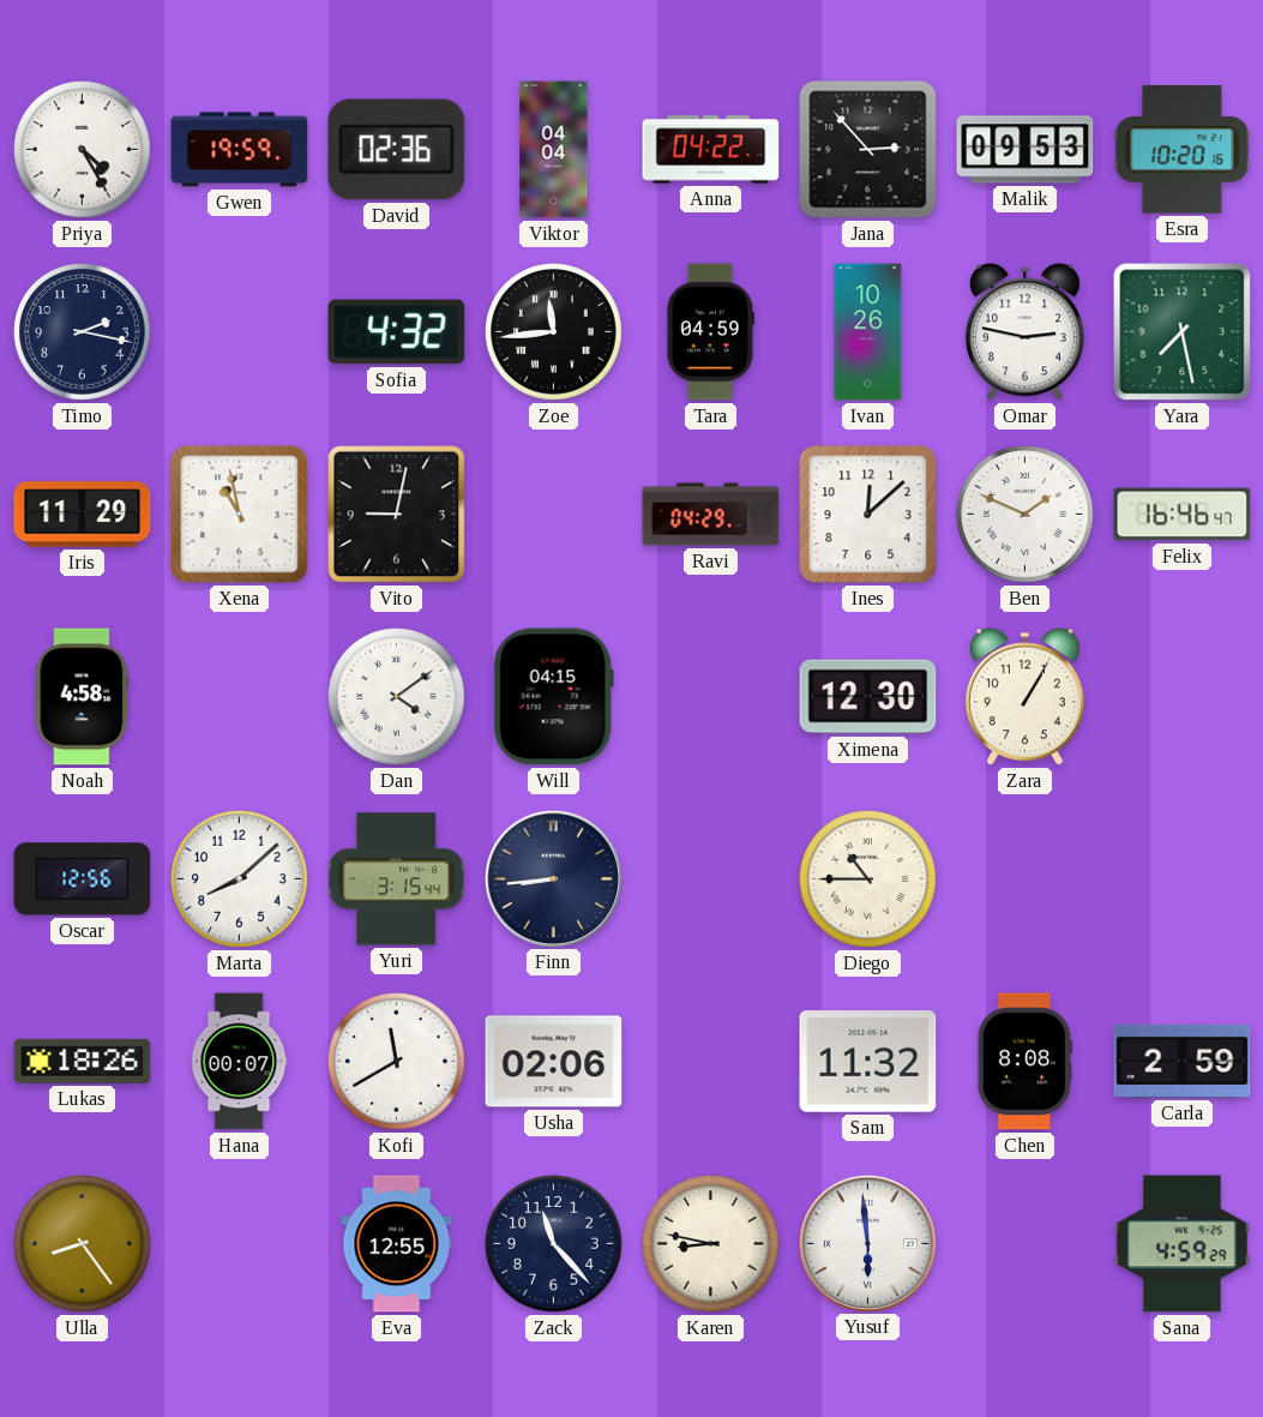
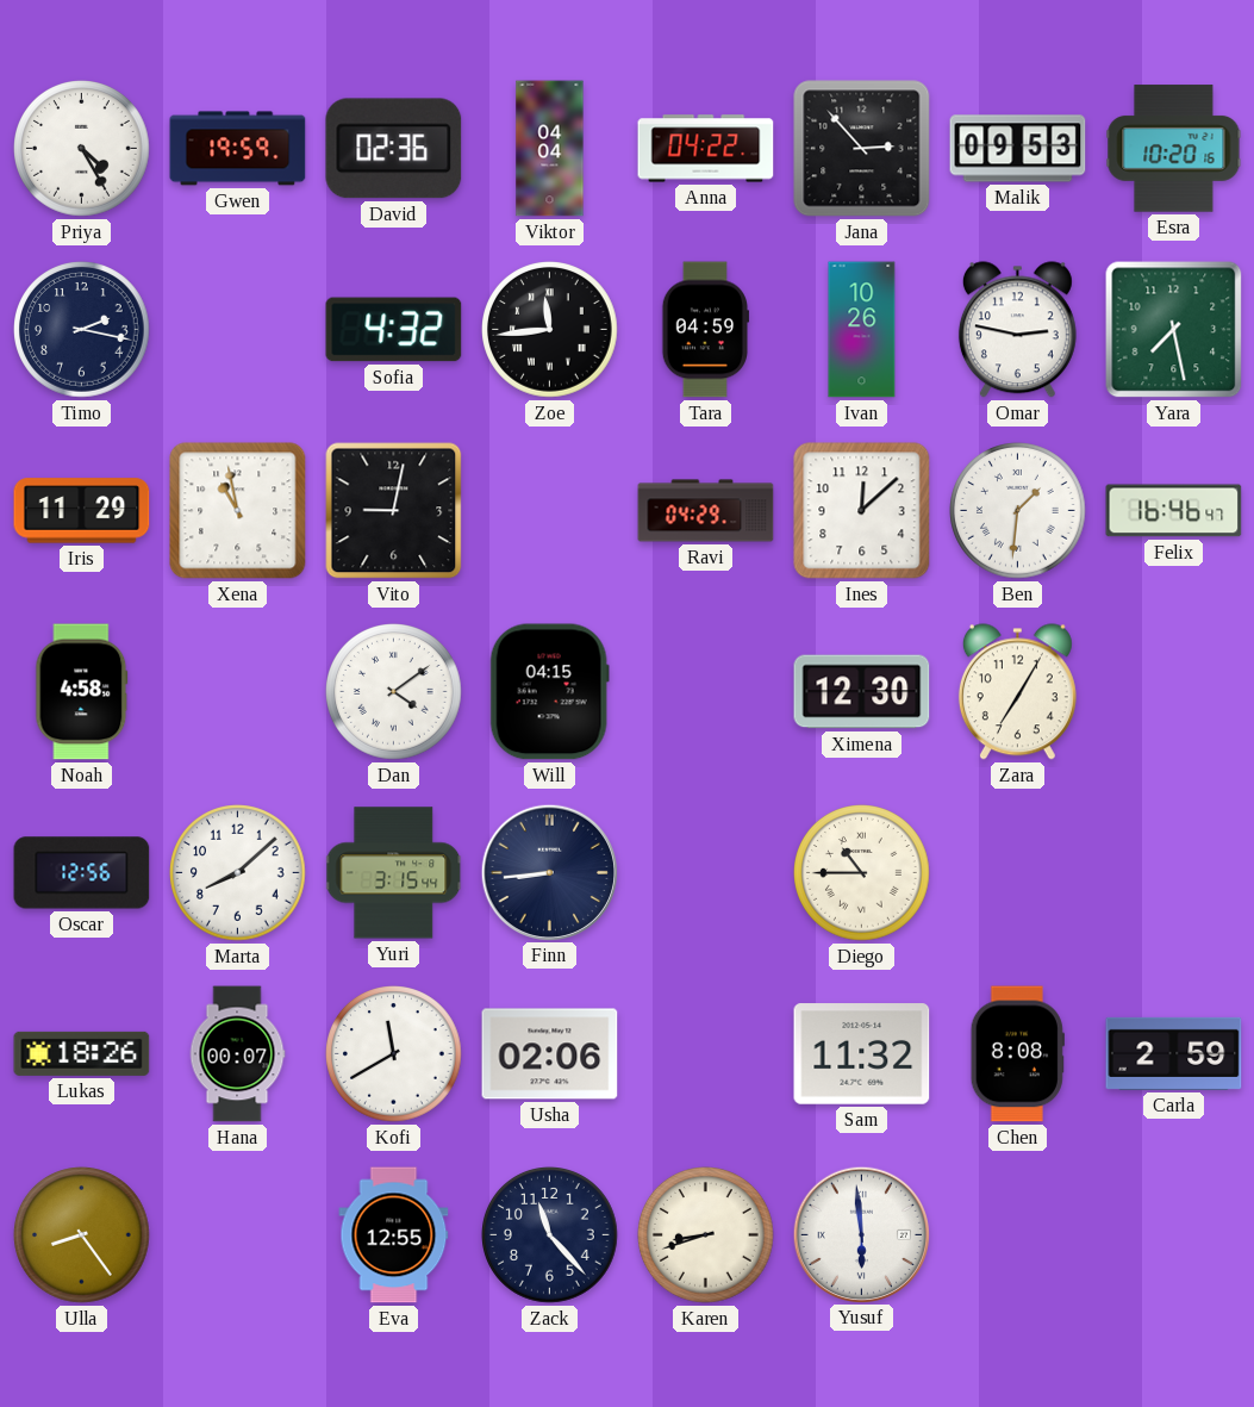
Ben: 1:49 -> 1:31
Zara: 1:05 -> 7:05
Karen: 8:47 -> 8:42
Sana: 4:59 -> none
